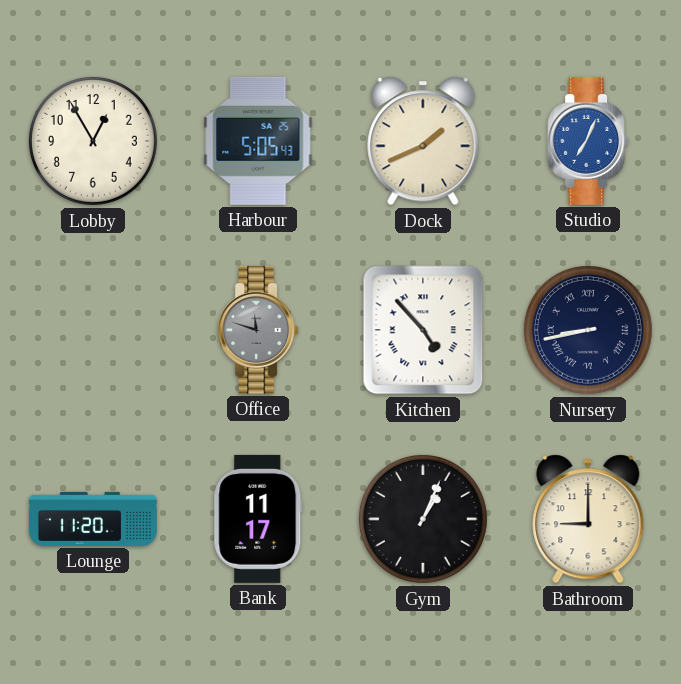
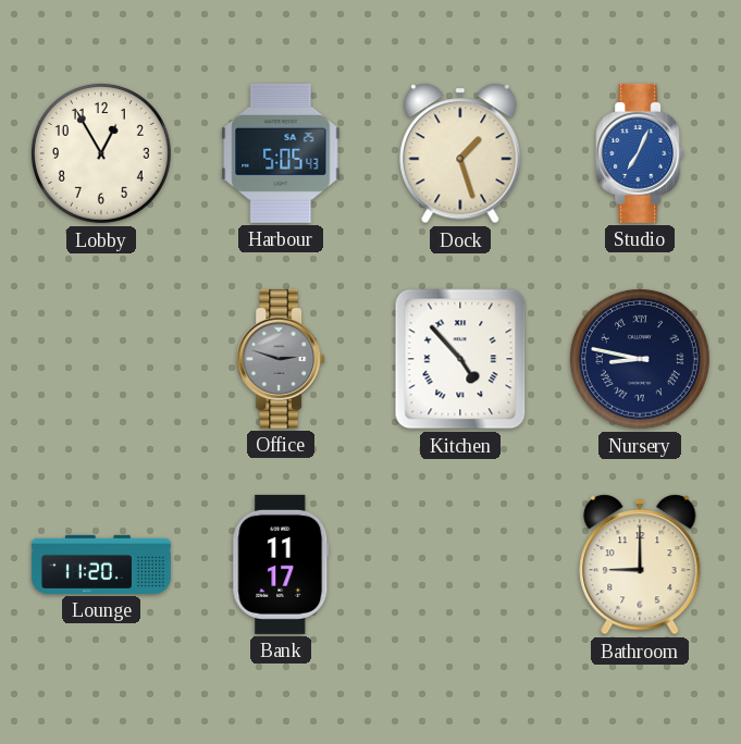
Dock: 1:41 -> 1:27
Office: 11:48 -> 2:48
Nursery: 8:43 -> 8:47
Gym: 1:04 -> none
